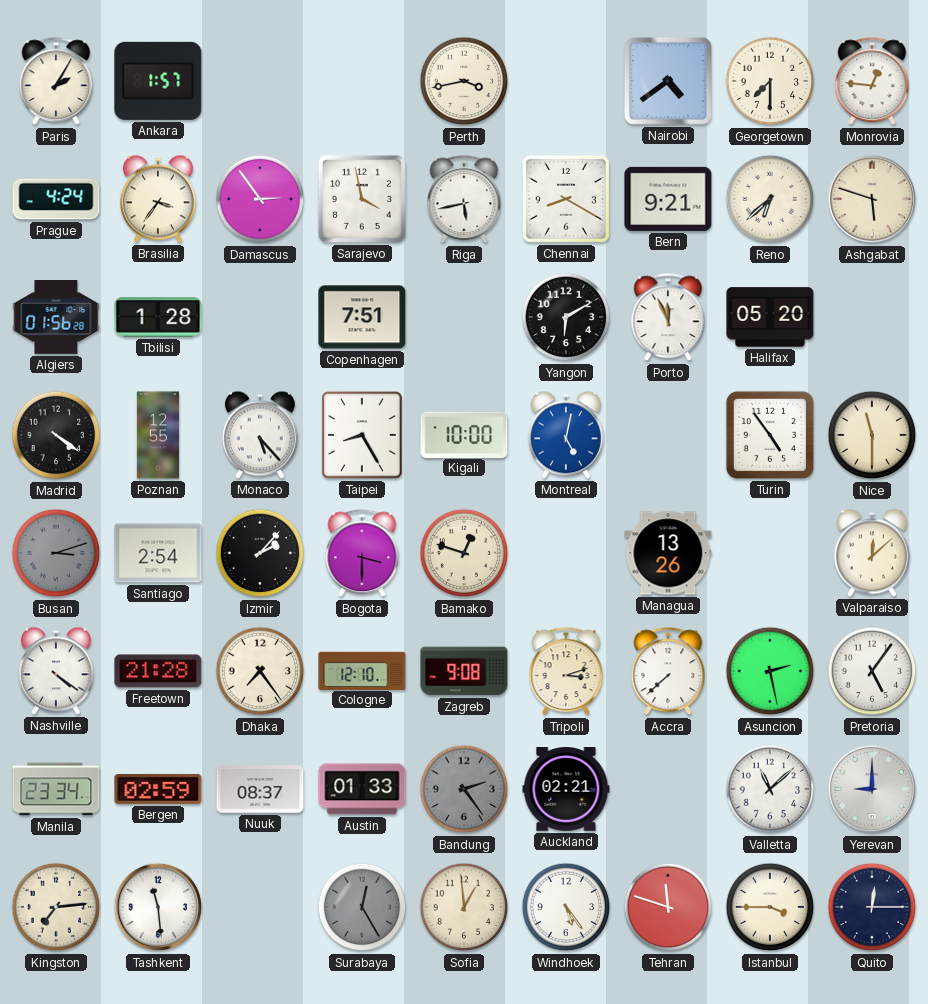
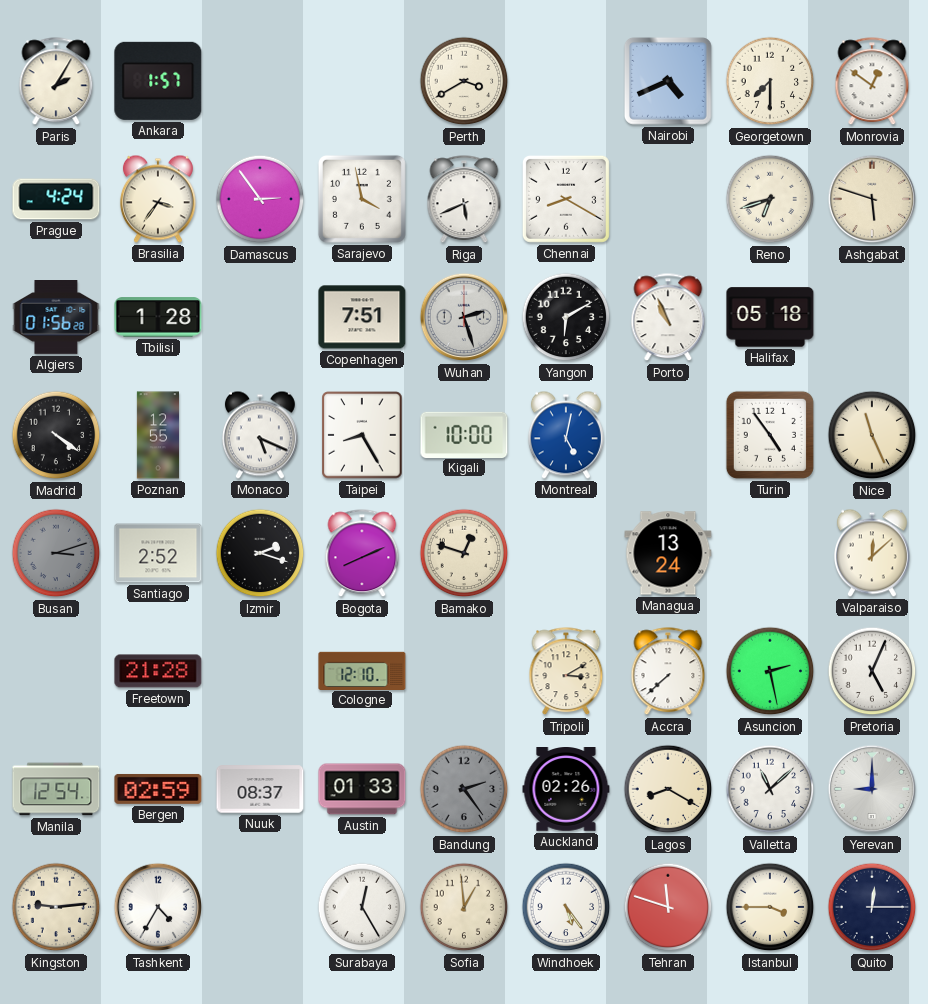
Perth: 3:43 -> 3:40
Nairobi: 4:39 -> 4:41
Monrovia: 12:46 -> 12:51
Riga: 5:43 -> 5:41
Bern: 9:21 -> none
Reno: 6:38 -> 6:42
Wuhan: none -> 2:27
Porto: 11:56 -> 10:56
Halifax: 05:20 -> 05:18
Monaco: 5:23 -> 5:19
Nice: 11:30 -> 11:26
Santiago: 2:54 -> 2:52
Izmir: 2:07 -> 2:18
Bogota: 3:30 -> 8:11
Managua: 13:26 -> 13:24
Nashville: 4:21 -> none
Dhaka: 7:24 -> none
Zagreb: 9:08 -> none
Tripoli: 3:12 -> 3:10
Pretoria: 5:06 -> 5:04
Manila: 23:34 -> 12:54
Auckland: 02:21 -> 02:26
Lagos: none -> 8:20
Kingston: 7:14 -> 9:14
Tashkent: 11:29 -> 4:35
Surabaya dial: grey -> white
